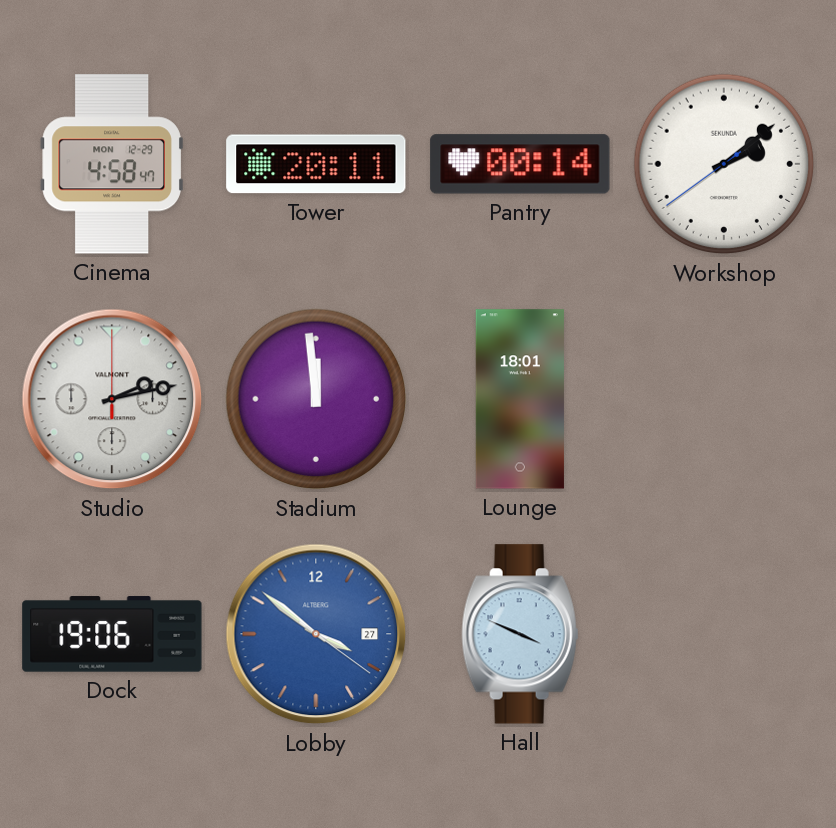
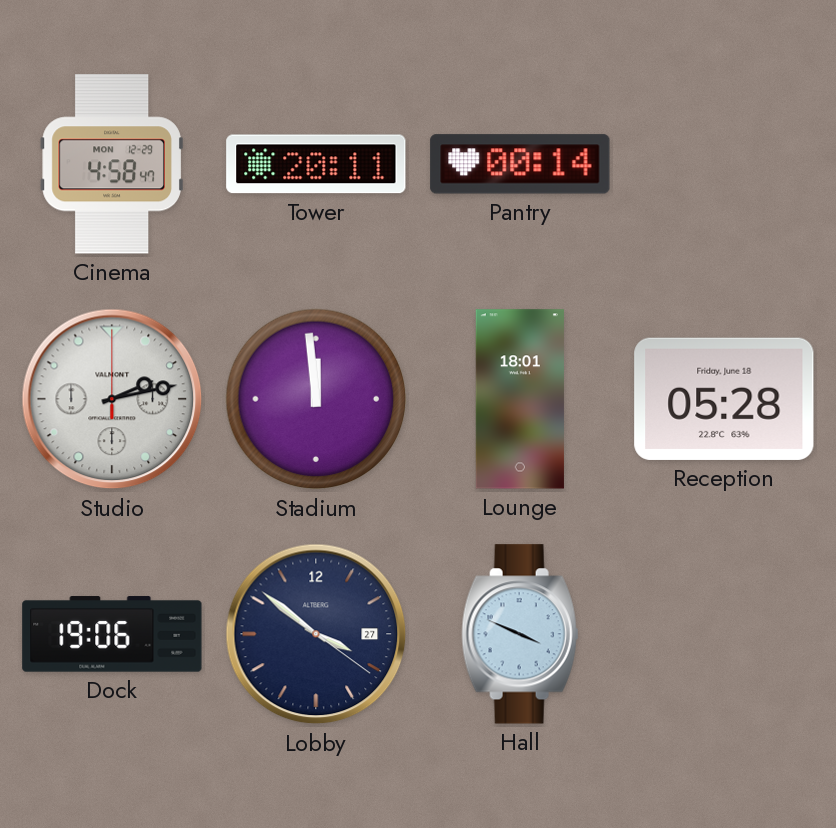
Workshop: 2:08 -> none
Reception: none -> 05:28
Lobby dial: blue -> navy
